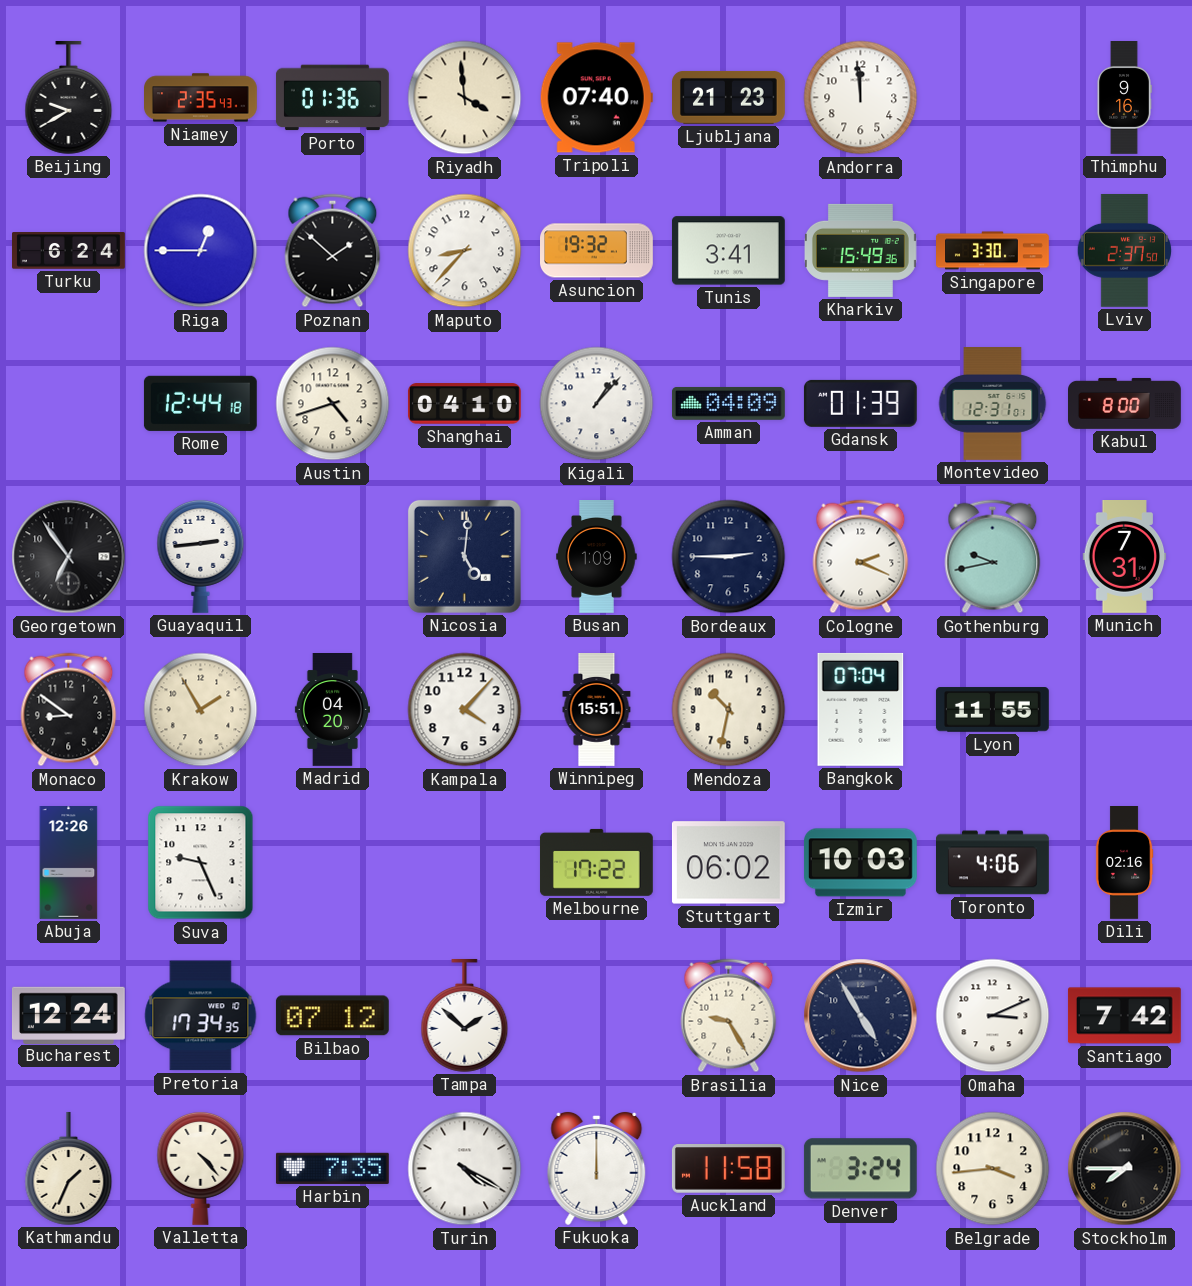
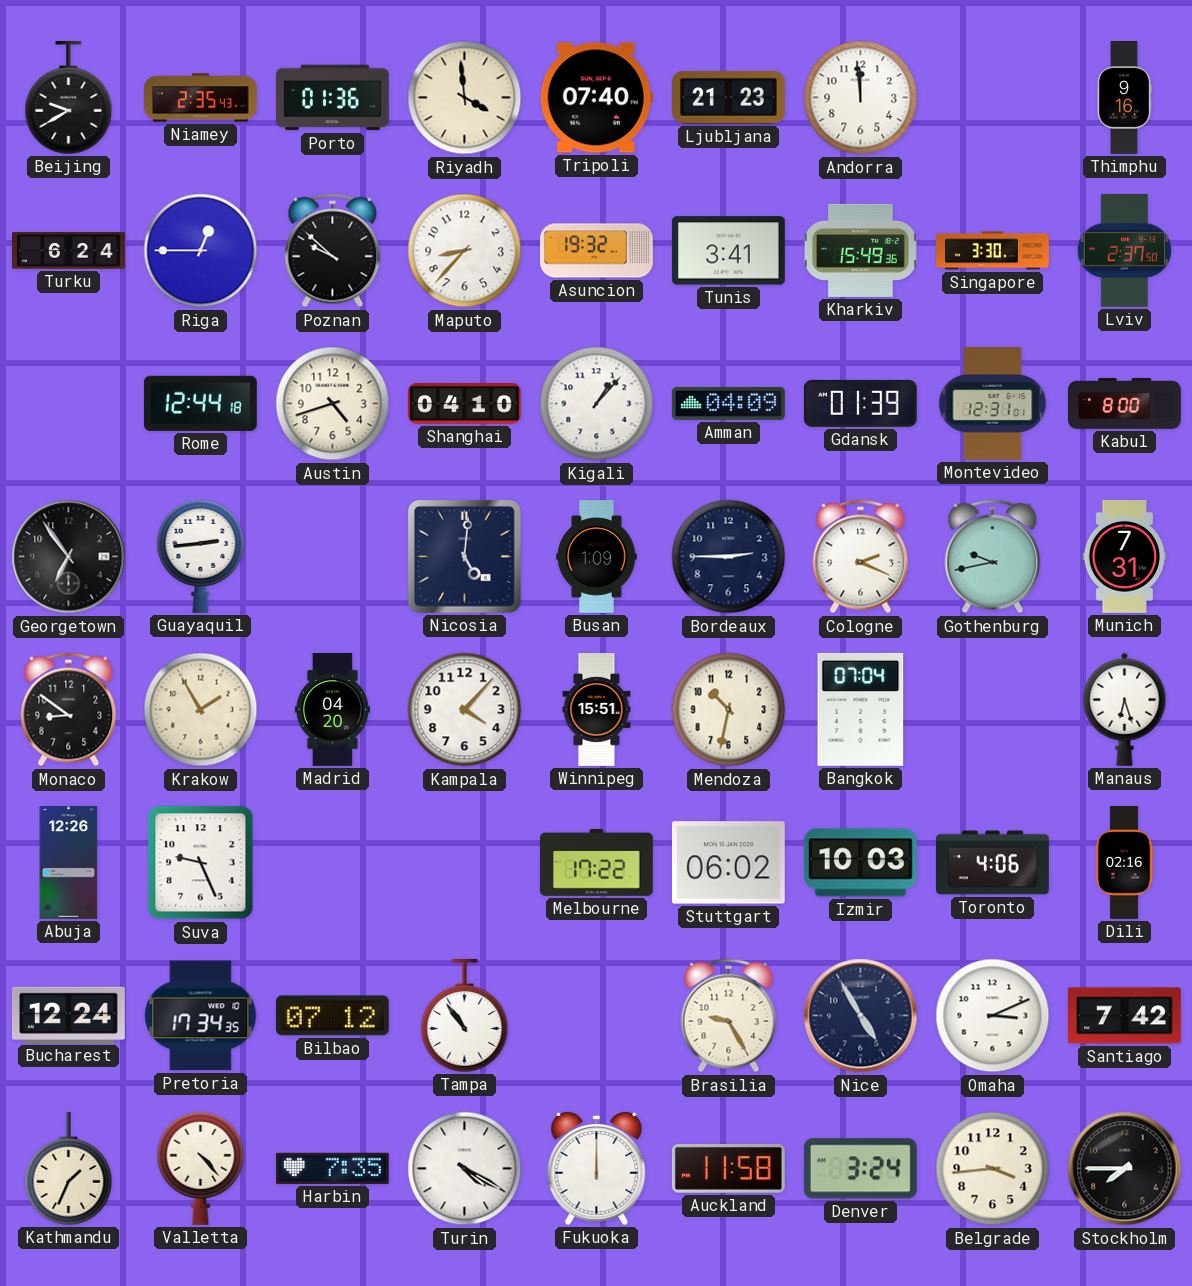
Poznan: 1:52 -> 9:52
Lyon: 11:55 -> none
Manaus: none -> 6:27
Tampa: 1:52 -> 10:54
